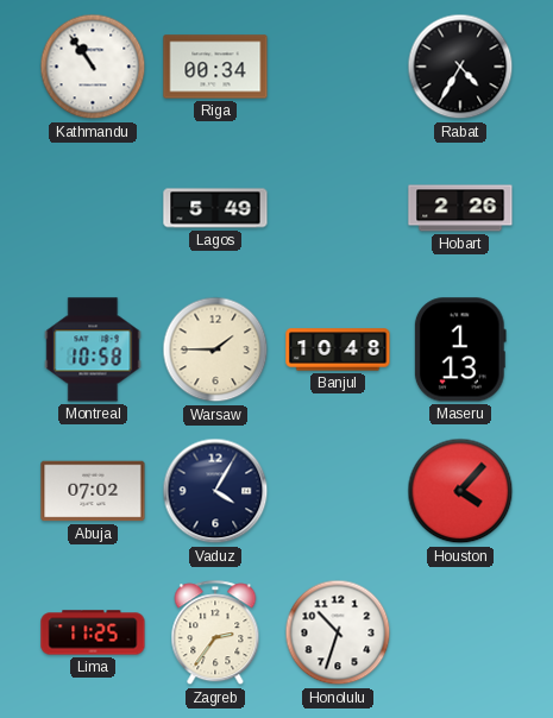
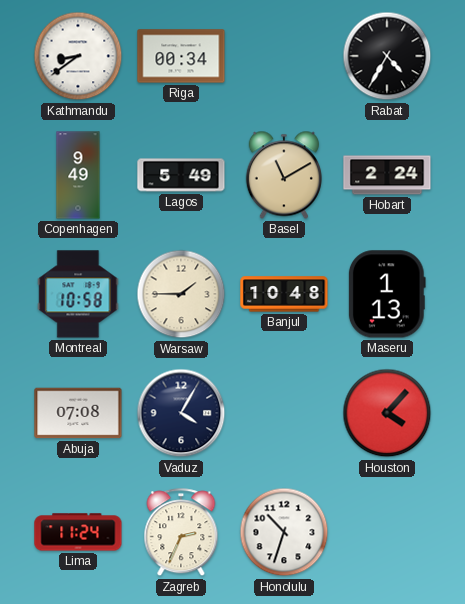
Kathmandu: 10:54 -> 8:39
Copenhagen: none -> 9:49
Basel: none -> 11:10
Hobart: 2:26 -> 2:24
Abuja: 07:02 -> 07:08
Lima: 11:25 -> 11:24
Zagreb: 2:36 -> 2:34
